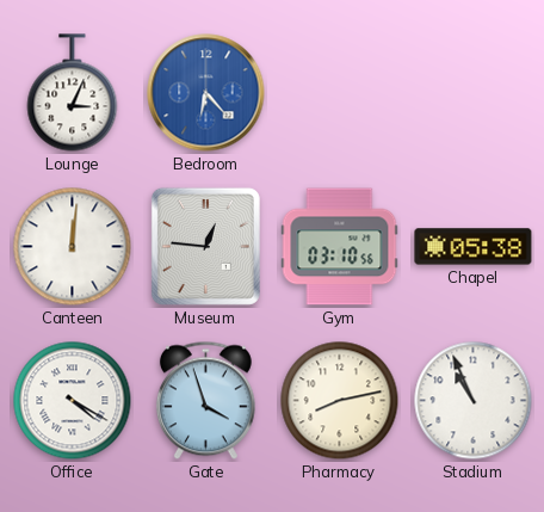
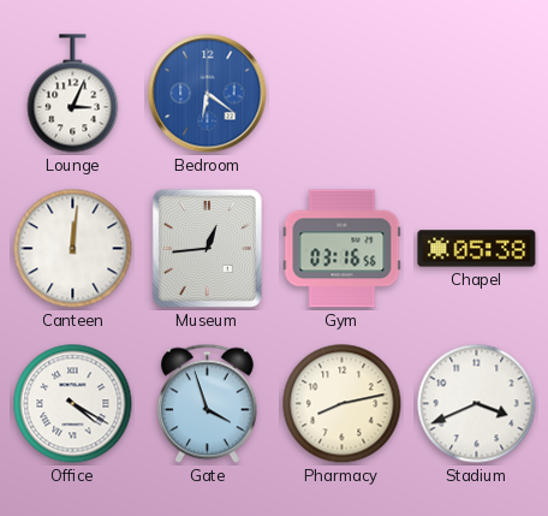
Bedroom: 6:23 -> 6:21
Museum: 12:46 -> 12:44
Gym: 03:10 -> 03:16
Stadium: 10:56 -> 3:41
